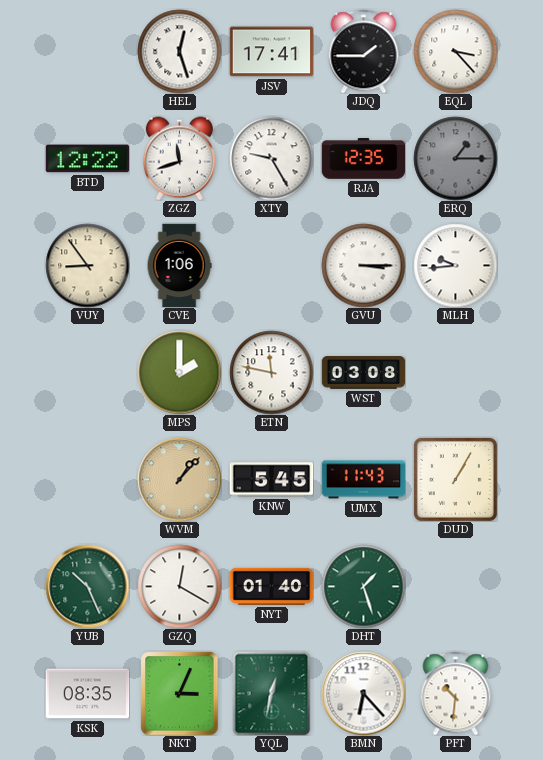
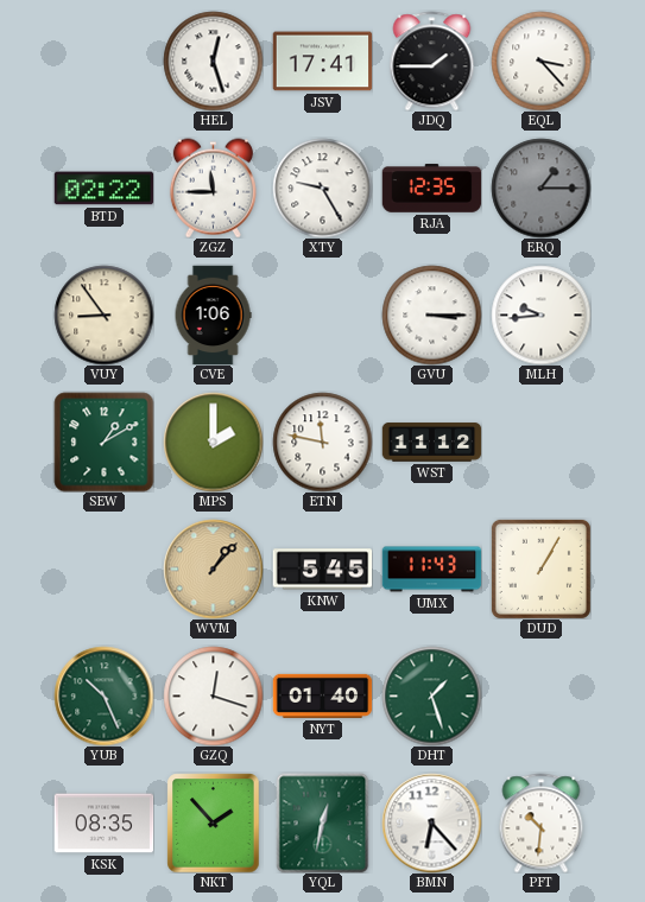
BTD: 12:22 -> 02:22
ZGZ: 11:42 -> 11:45
SEW: none -> 1:10
WST: 03:08 -> 11:12
GZQ: 12:20 -> 12:18
NKT: 3:04 -> 1:53
